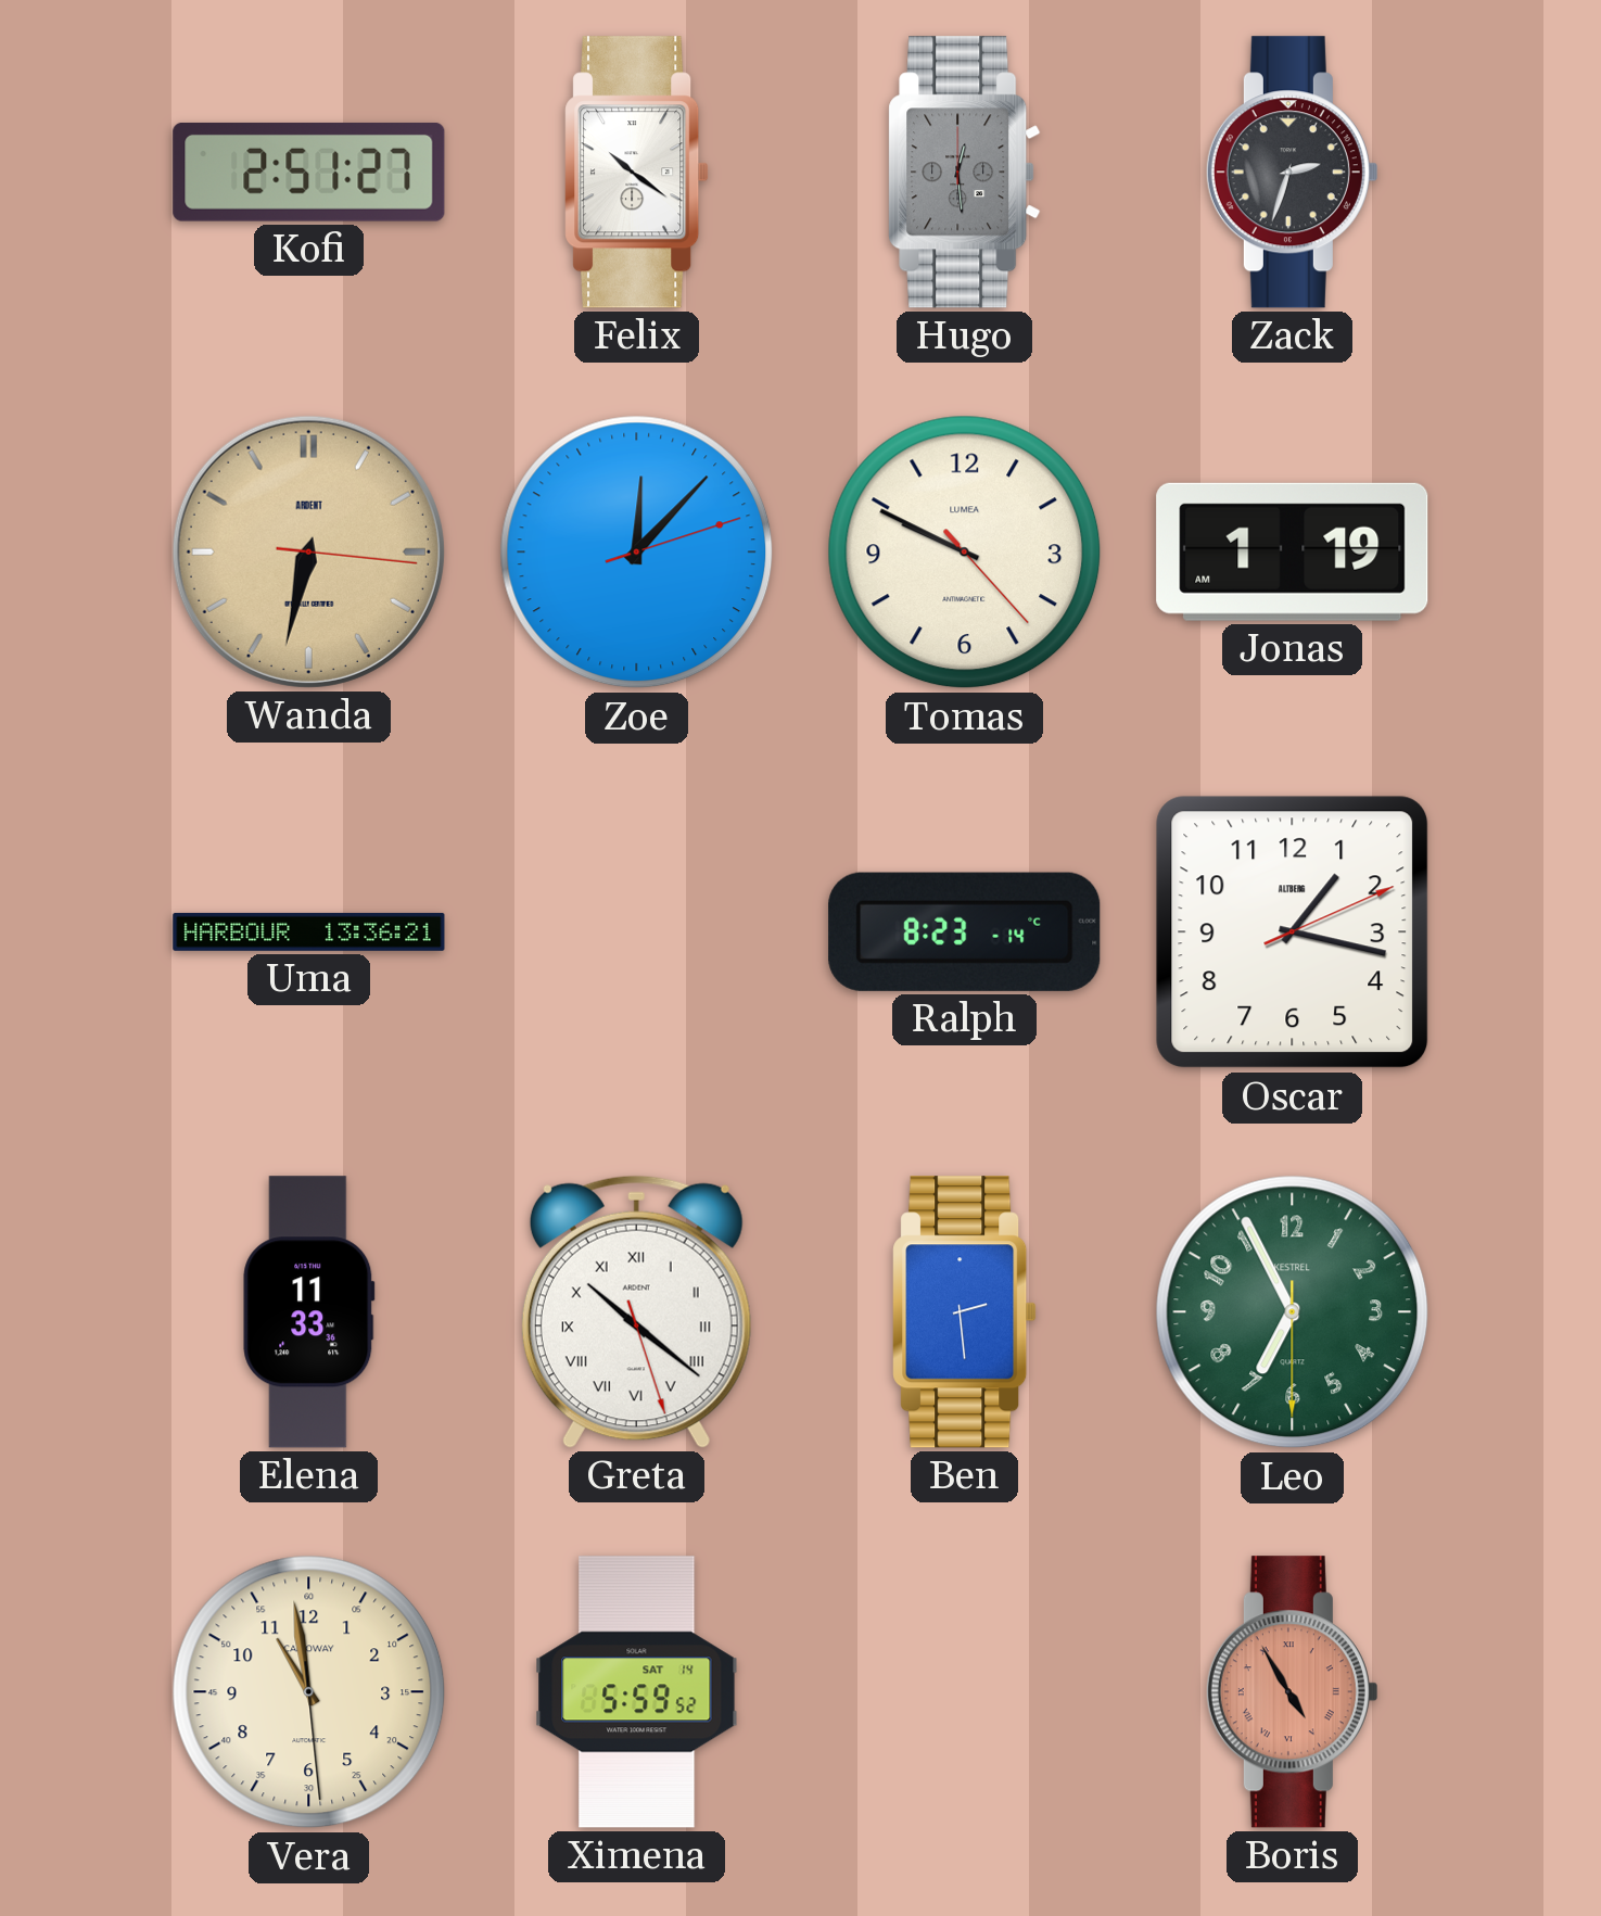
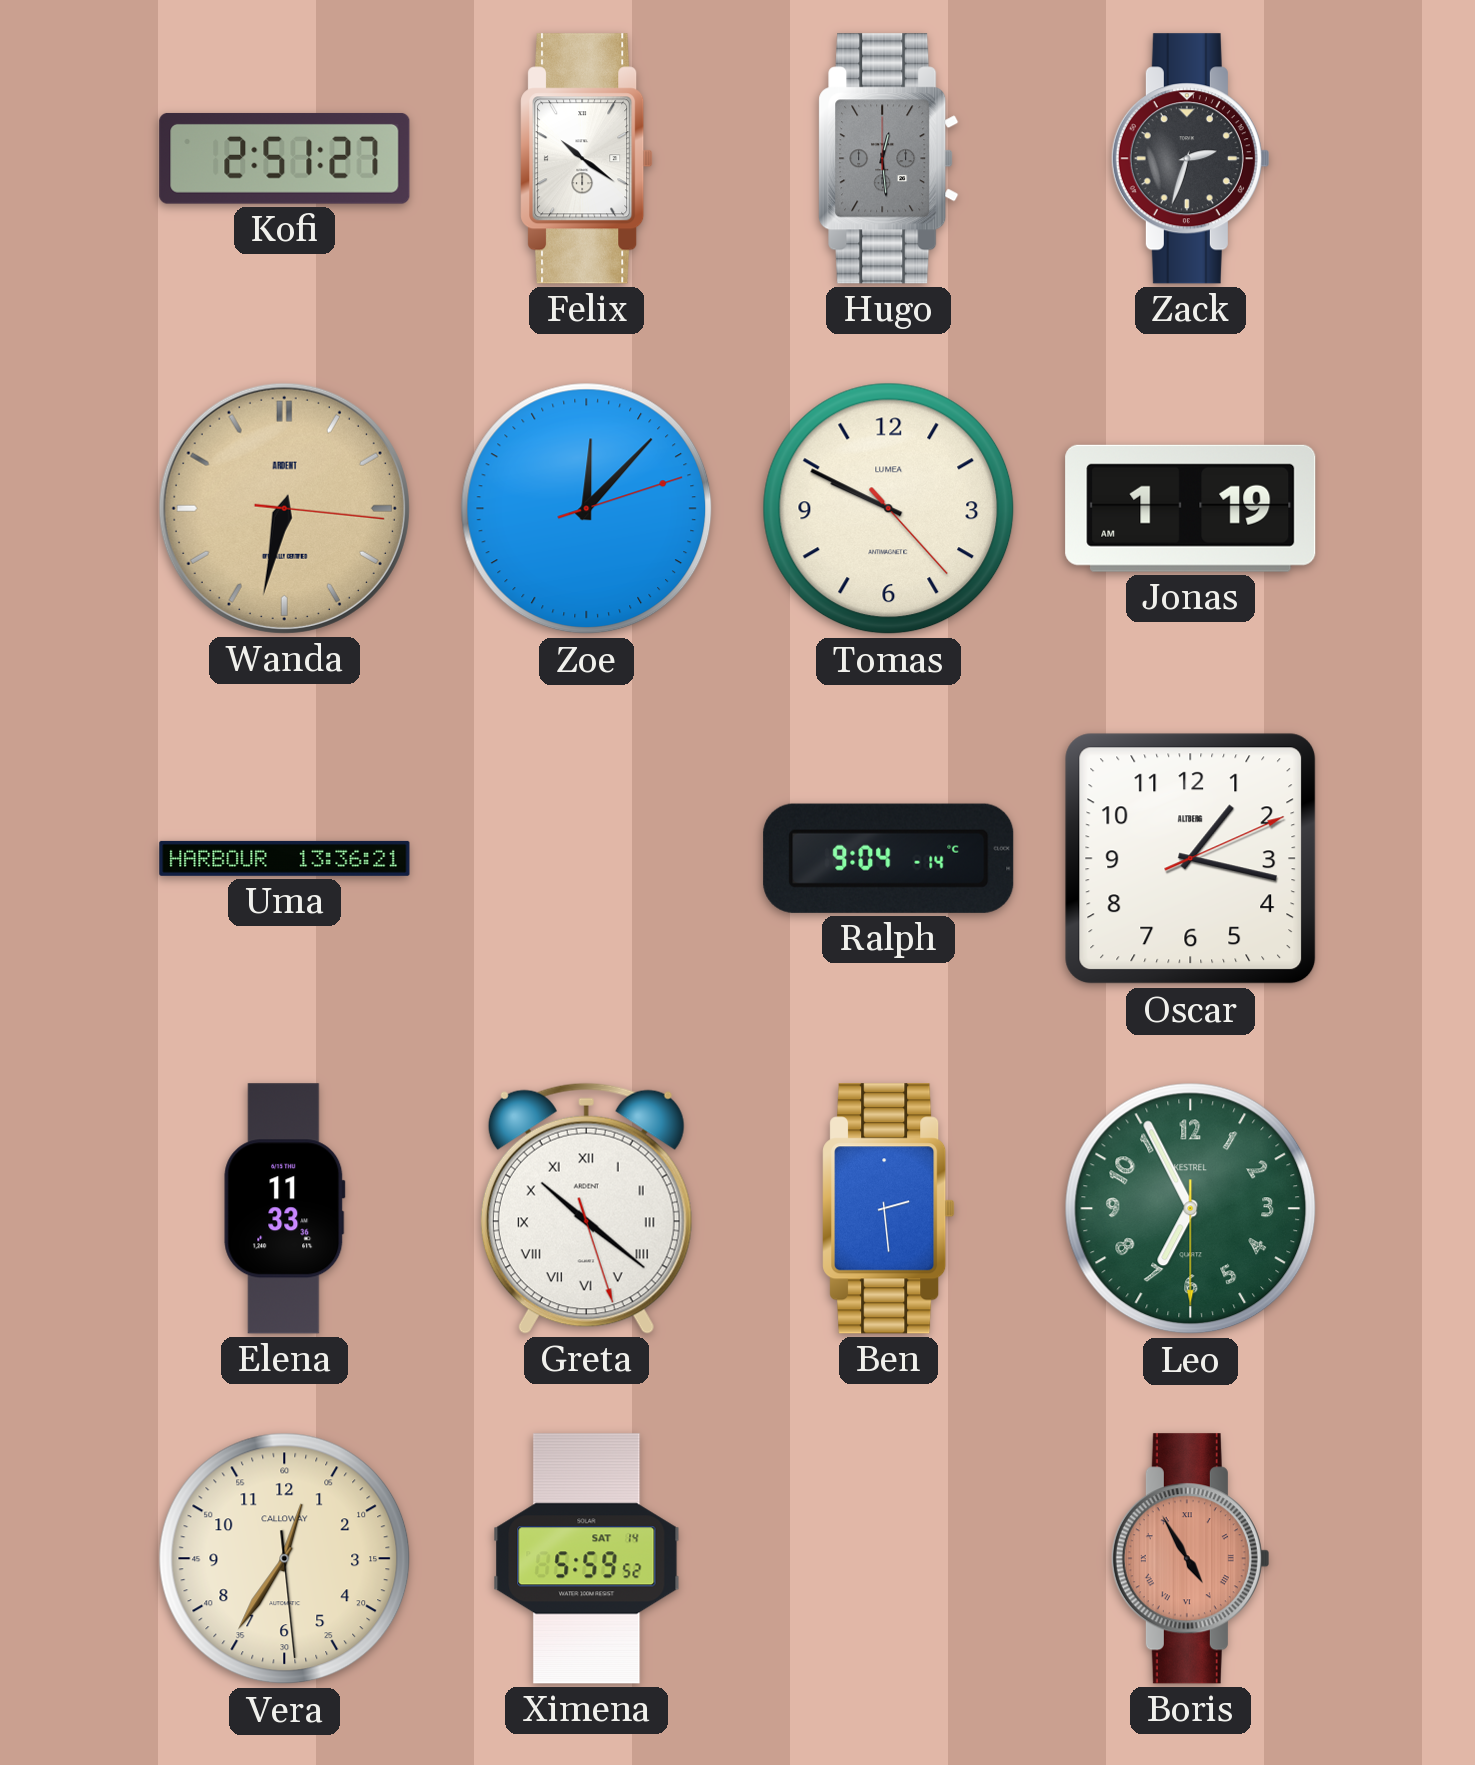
Ralph: 8:23 -> 9:04
Vera: 10:58 -> 12:35
